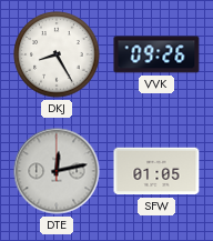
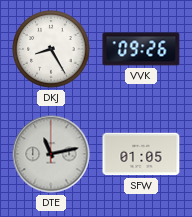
DTE: 12:13 -> 11:13
